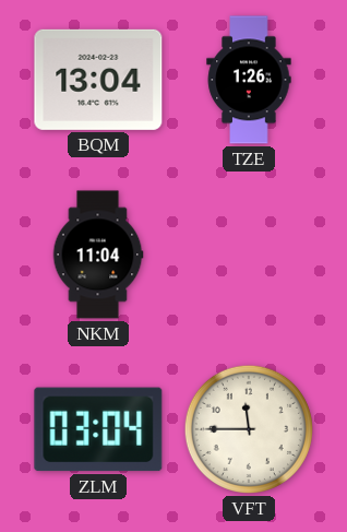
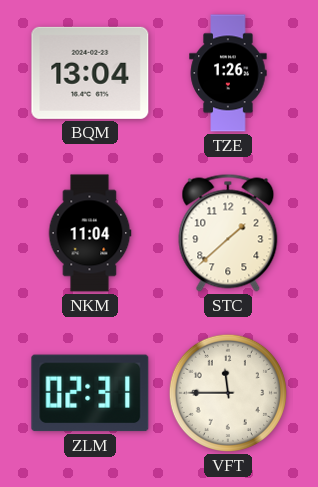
STC: none -> 1:38
ZLM: 03:04 -> 02:31
